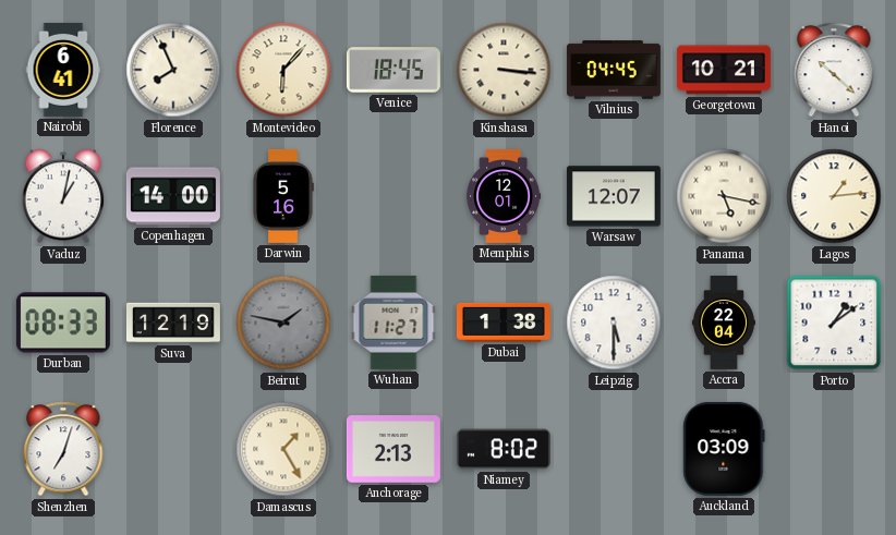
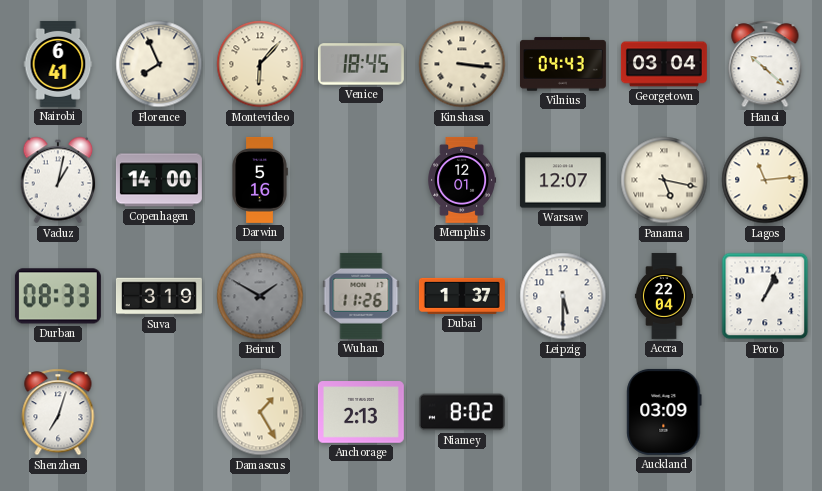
Vilnius: 04:45 -> 04:43
Georgetown: 10:21 -> 03:04
Lagos: 1:14 -> 11:14
Suva: 12:19 -> 3:19
Beirut: 1:47 -> 1:50
Wuhan: 11:27 -> 11:26
Dubai: 1:38 -> 1:37
Porto: 1:09 -> 1:04
